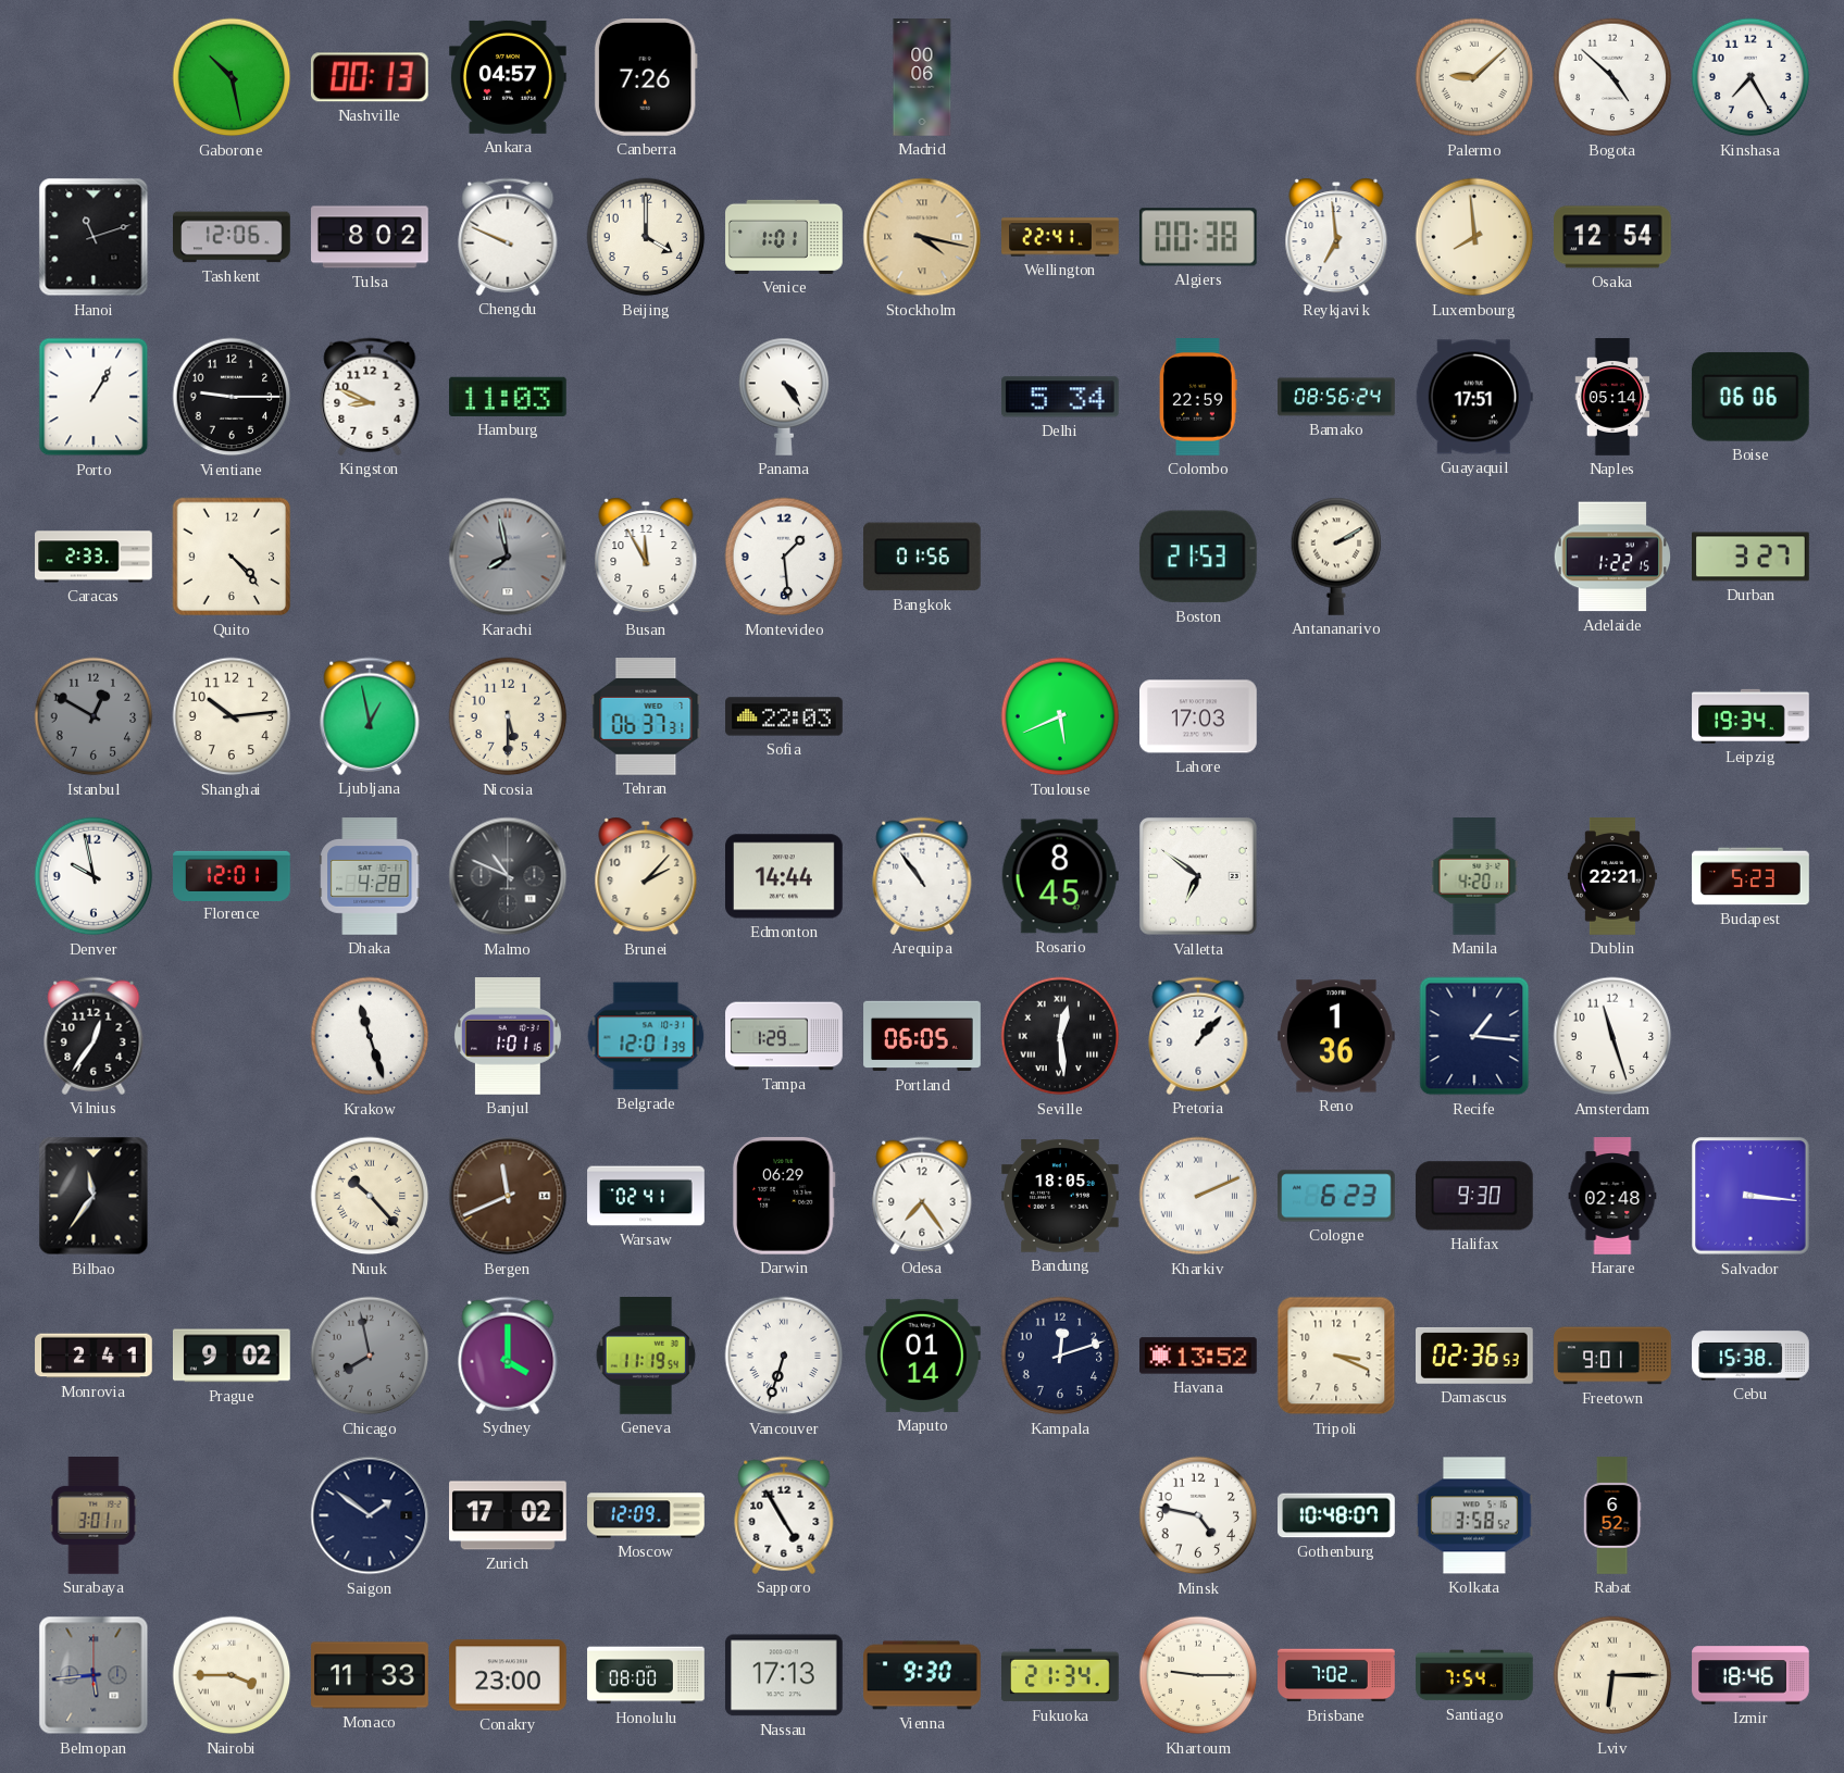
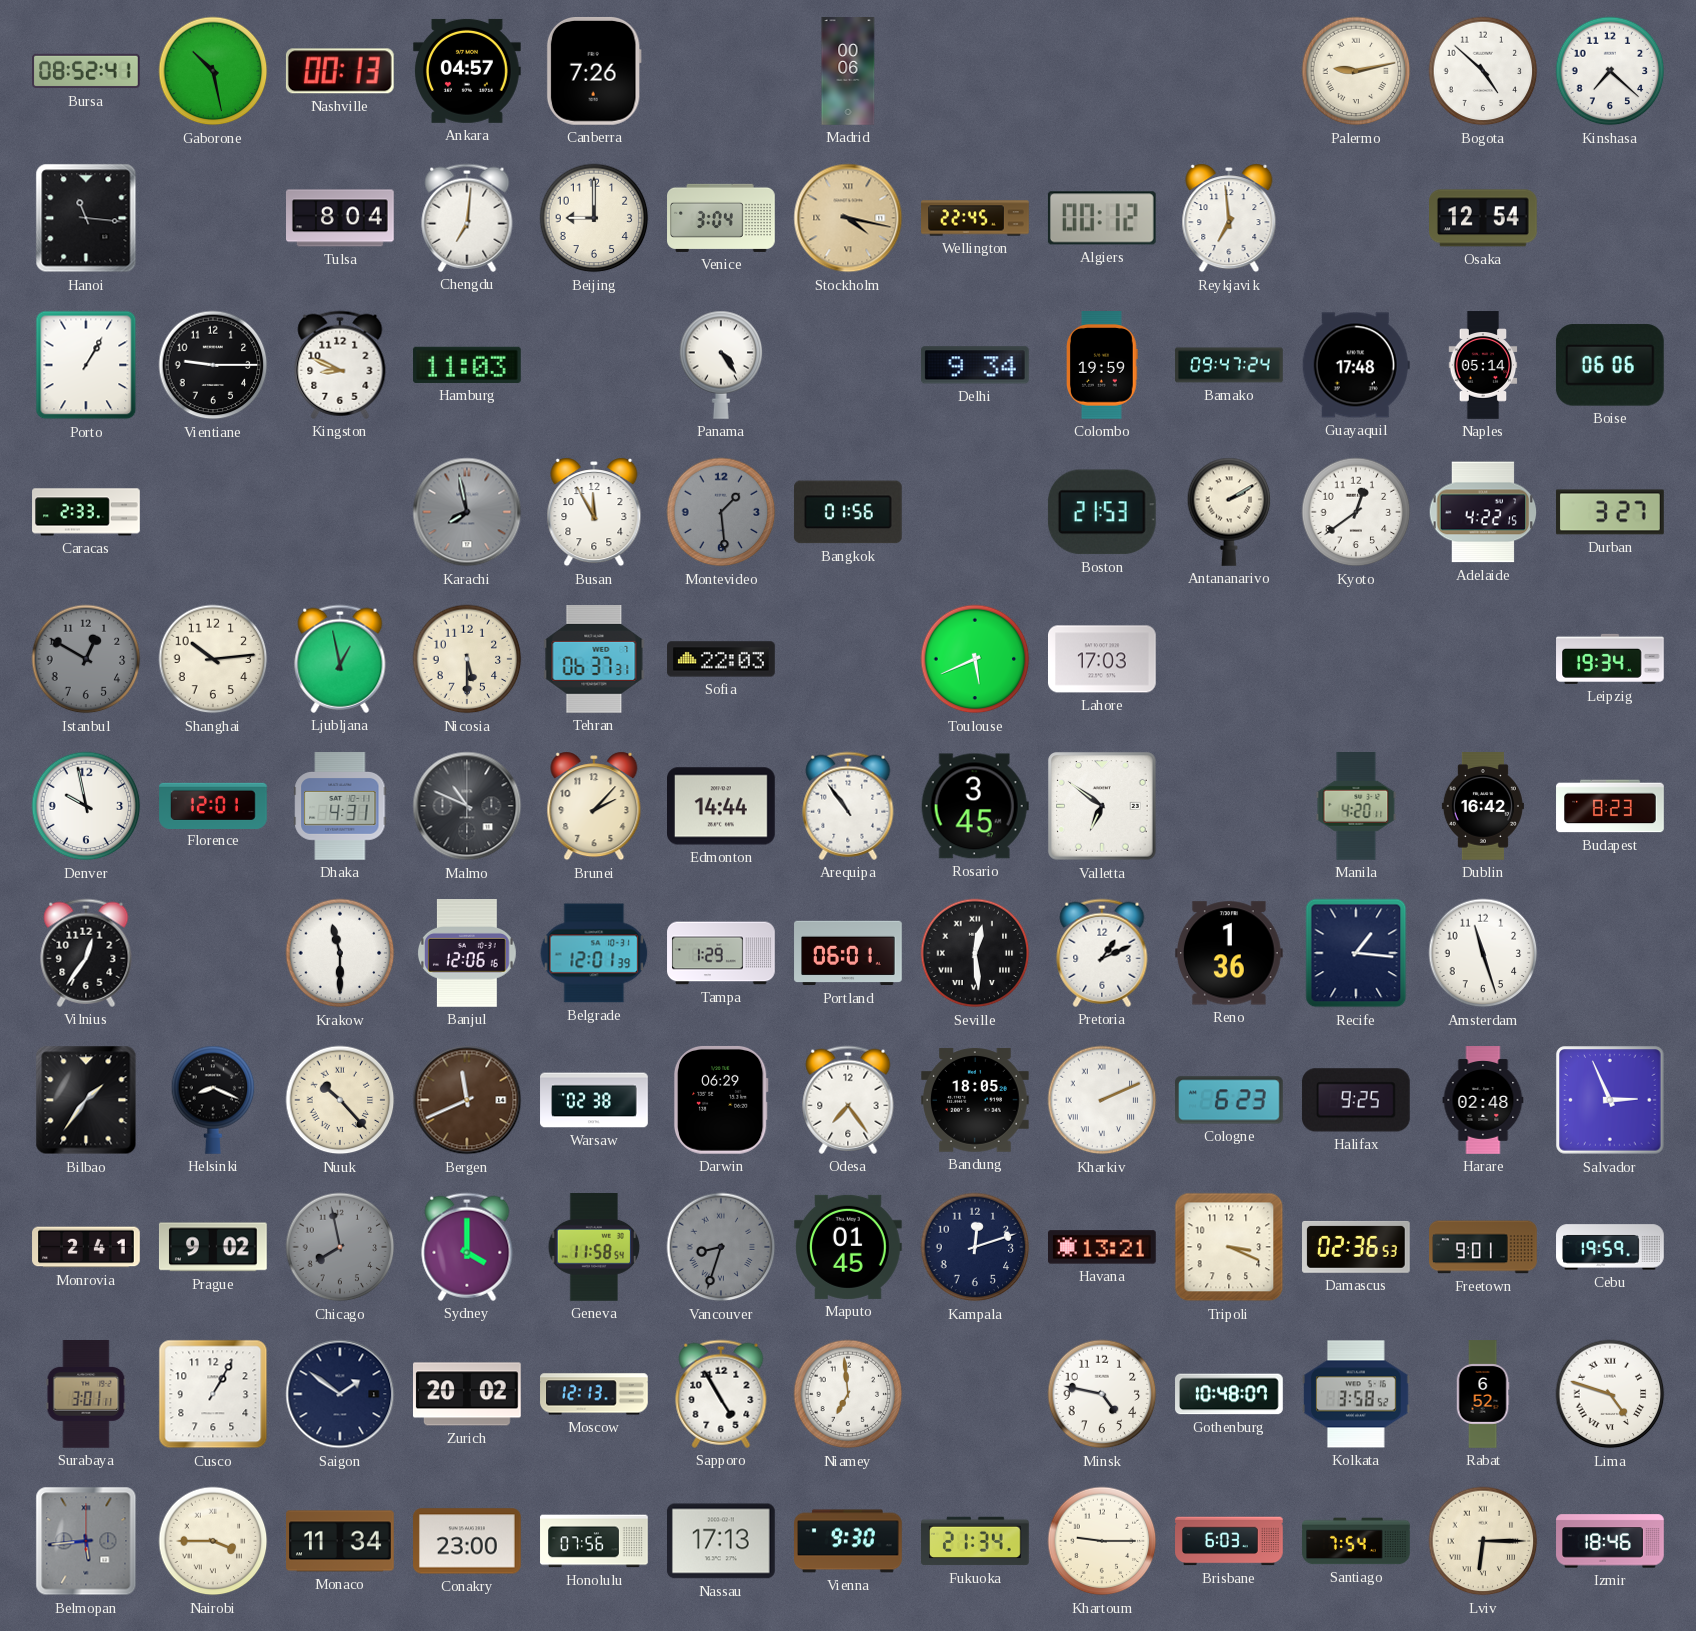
Bursa: none -> 08:52
Palermo: 9:08 -> 9:13
Kinshasa: 7:25 -> 7:22
Hanoi: 11:12 -> 11:16
Tashkent: 12:06 -> none
Tulsa: 8:02 -> 8:04
Chengdu: 9:49 -> 7:01
Beijing: 4:00 -> 9:00
Venice: 1:01 -> 3:04
Wellington: 22:41 -> 22:45
Algiers: 00:38 -> 00:12
Luxembourg: 7:59 -> none
Delhi: 5:34 -> 9:34
Colombo: 22:59 -> 19:59
Bamako: 08:56 -> 09:47
Guayaquil: 17:51 -> 17:48
Quito: 4:23 -> none
Montevideo dial: white -> grey
Kyoto: none -> 12:39
Adelaide: 1:22 -> 4:22
Dhaka: 4:28 -> 4:31
Rosario: 8:45 -> 3:45
Dublin: 22:21 -> 16:42
Budapest: 5:23 -> 8:23
Krakow: 11:27 -> 11:30
Banjul: 1:01 -> 12:06
Portland: 06:05 -> 06:01
Pretoria: 1:07 -> 1:11
Bilbao: 11:36 -> 1:36
Helsinki: none -> 8:19
Warsaw: 02:41 -> 02:38
Halifax: 9:30 -> 9:25
Salvador: 3:16 -> 2:56
Geneva: 11:19 -> 11:58
Vancouver: 6:33 -> 8:33
Vancouver dial: white -> grey
Maputo: 01:14 -> 01:45
Havana: 13:52 -> 13:21
Cebu: 15:38 -> 19:59
Cusco: none -> 1:05
Zurich: 17:02 -> 20:02
Moscow: 12:09 -> 12:13
Niamey: none -> 6:59
Lima: none -> 4:48
Monaco: 11:33 -> 11:34
Honolulu: 08:00 -> 07:56
Brisbane: 7:02 -> 6:03
